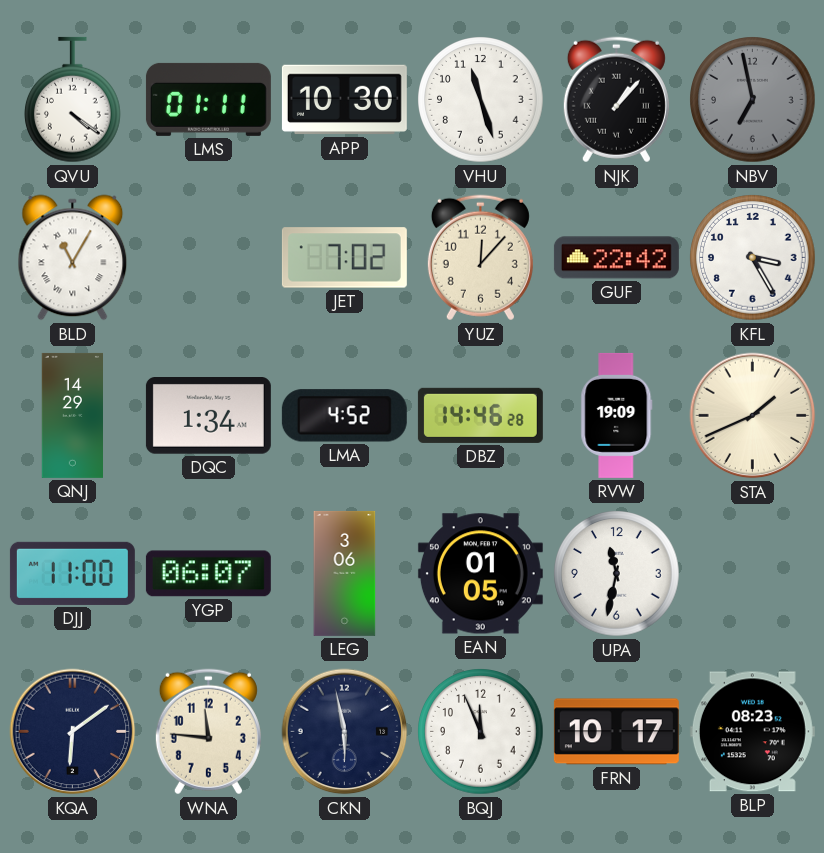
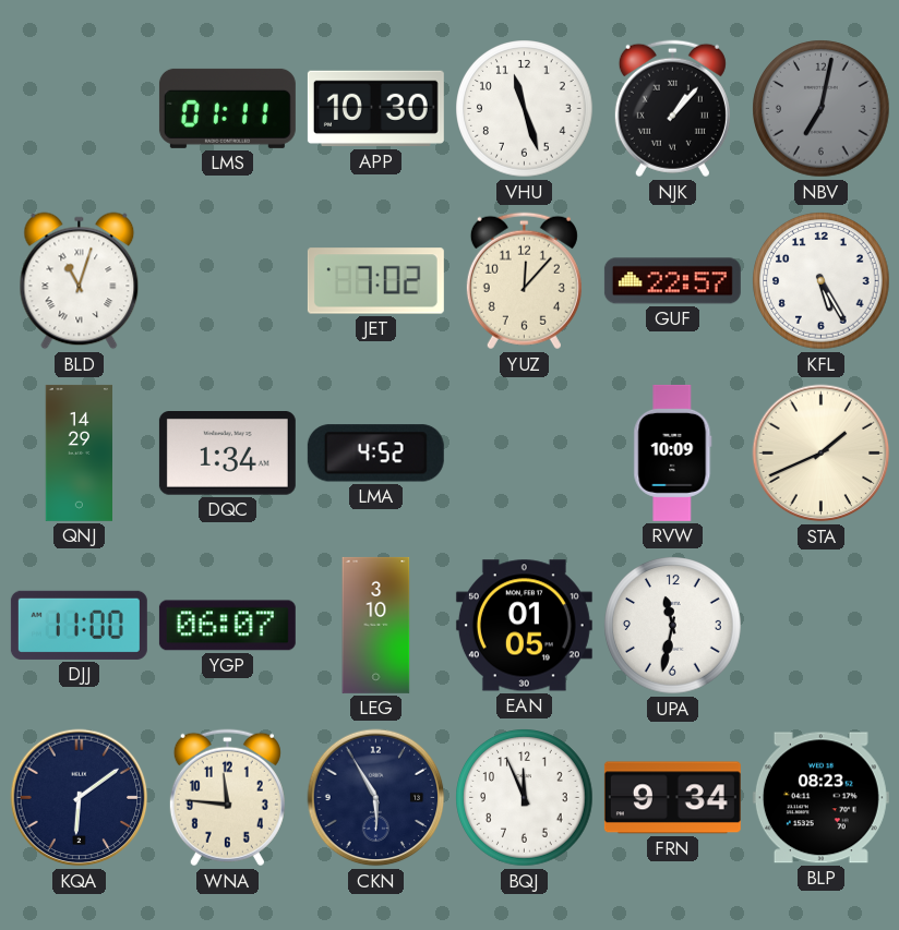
QVU: 4:21 -> none
NBV: 6:58 -> 7:02
BLD: 11:05 -> 11:03
GUF: 22:42 -> 22:57
KFL: 3:25 -> 5:25
DBZ: 14:46 -> none
RVW: 19:09 -> 10:09
LEG: 3:06 -> 3:10
CKN: 5:58 -> 5:55
FRN: 10:17 -> 9:34
